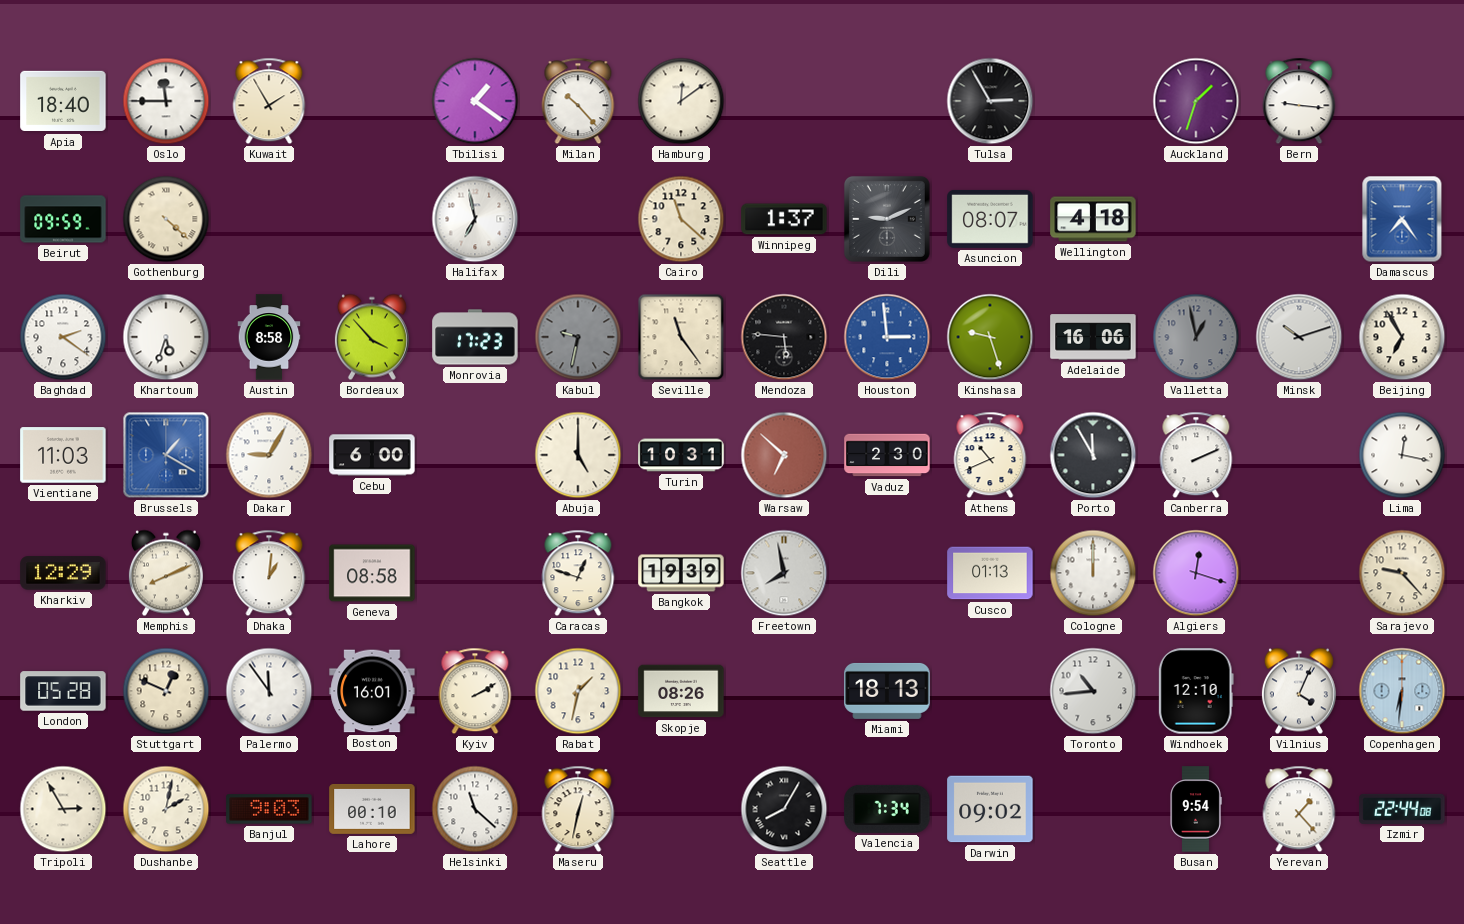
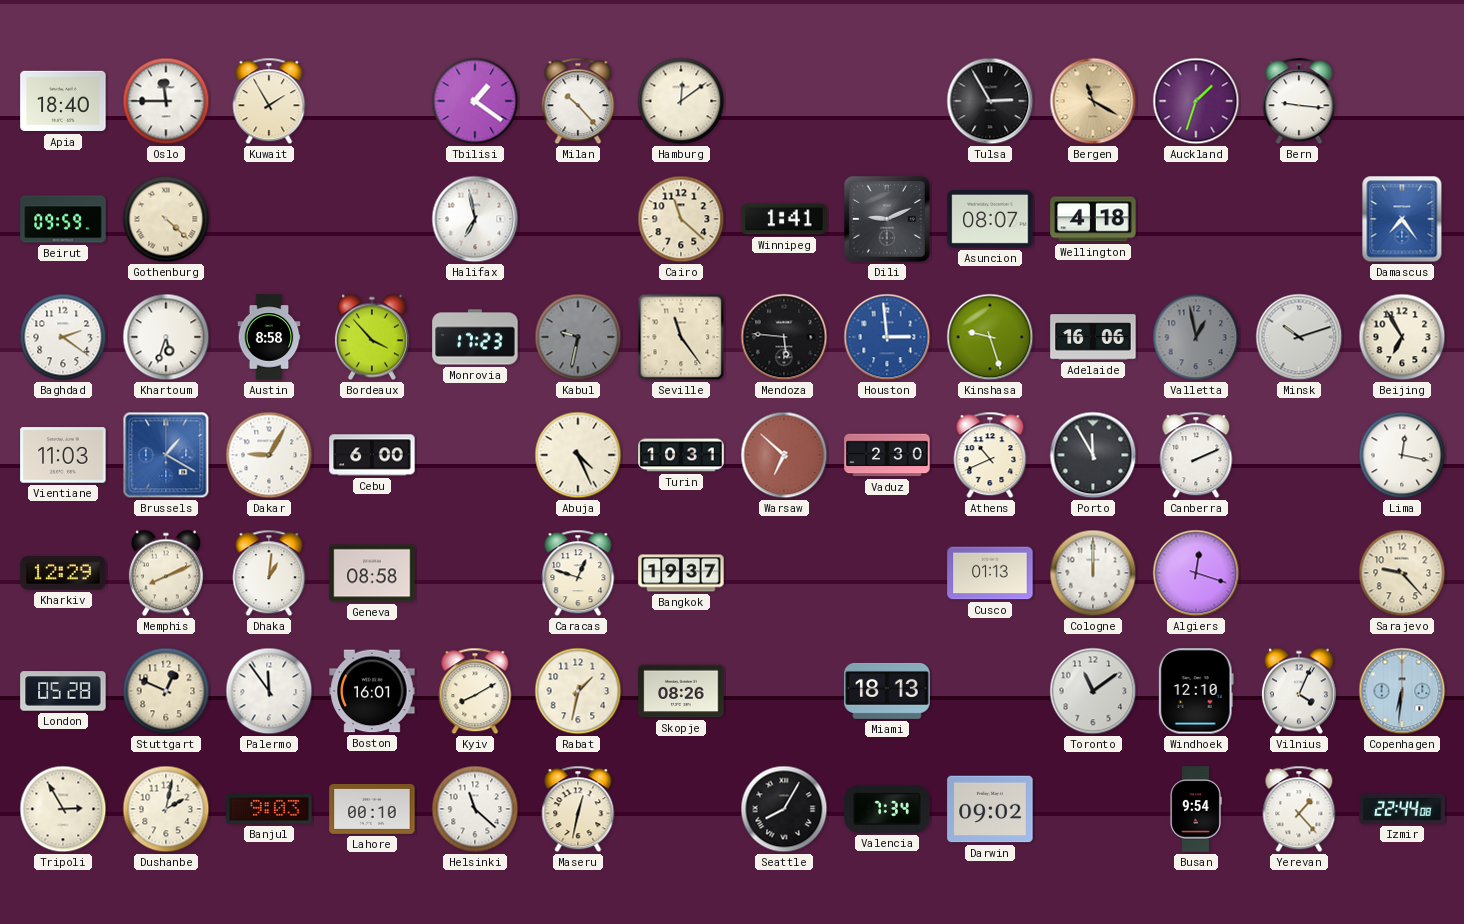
Bergen: none -> 11:20
Winnipeg: 1:37 -> 1:41
Abuja: 5:00 -> 4:26
Bangkok: 19:39 -> 19:37
Freetown: 7:58 -> none
Kyiv: 2:10 -> 8:10
Toronto: 10:44 -> 11:09
